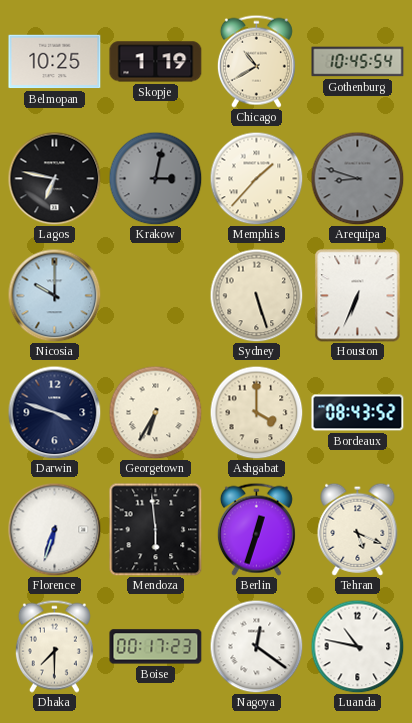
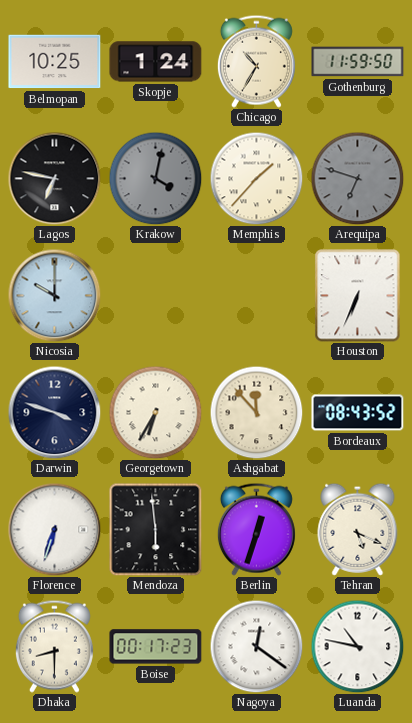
Skopje: 1:19 -> 1:24
Chicago: 10:40 -> 10:35
Gothenburg: 10:45 -> 11:59
Krakow: 3:02 -> 4:02
Arequipa: 8:48 -> 6:48
Sydney: 5:27 -> none
Ashgabat: 4:00 -> 11:53
Dhaka: 7:30 -> 8:30
